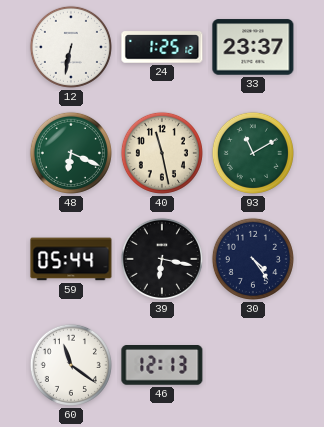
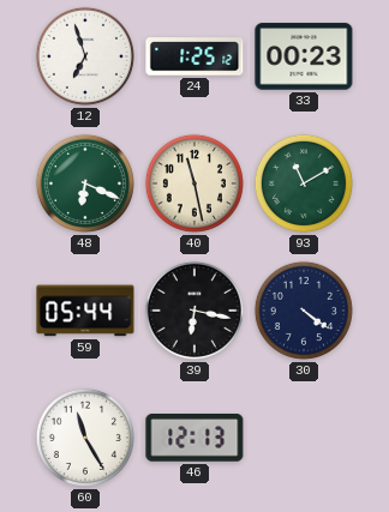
12: 6:32 -> 6:57
33: 23:37 -> 00:23
30: 4:24 -> 4:21
60: 11:21 -> 11:25
